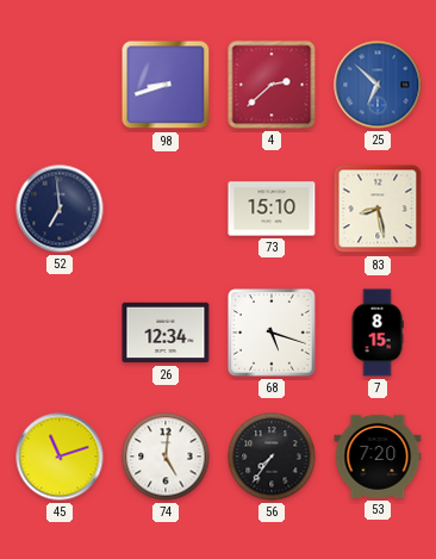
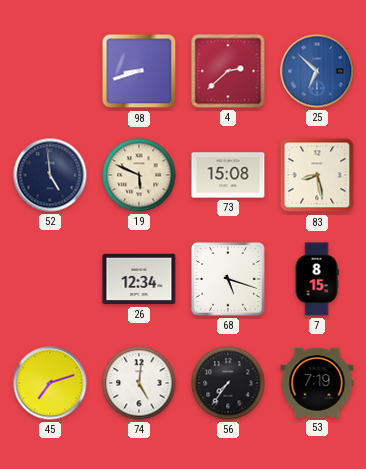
52: 6:59 -> 4:59
19: none -> 5:49
73: 15:10 -> 15:08
45: 11:12 -> 7:12
53: 7:20 -> 7:19
